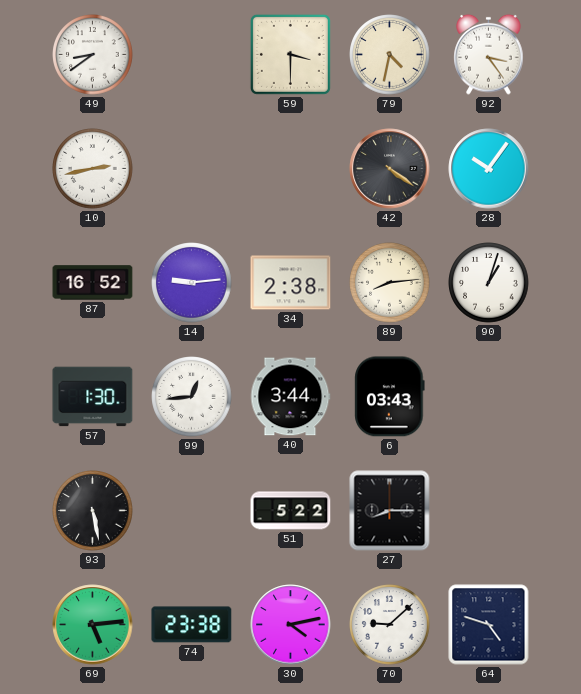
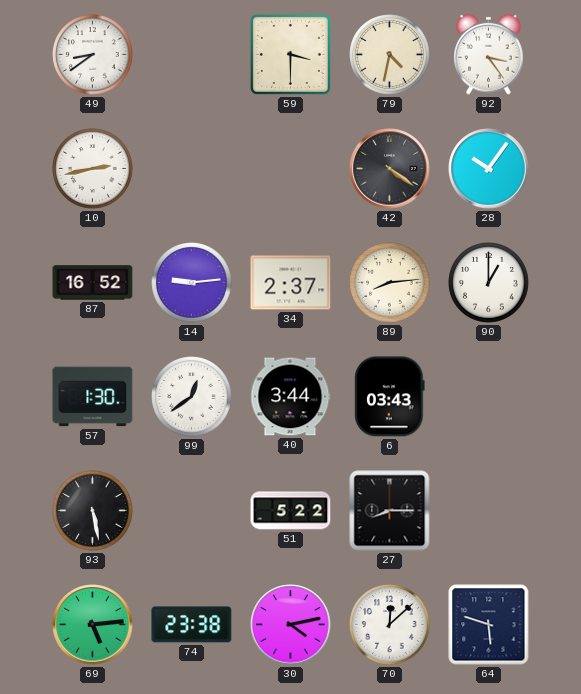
34: 2:38 -> 2:37
90: 1:03 -> 1:00
99: 12:44 -> 12:39
70: 9:08 -> 12:08
64: 4:48 -> 5:48
